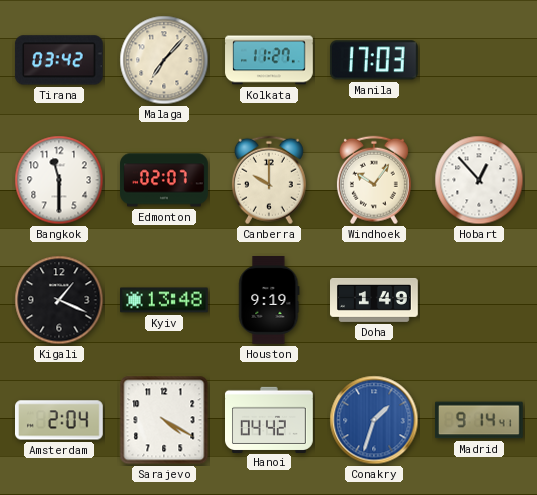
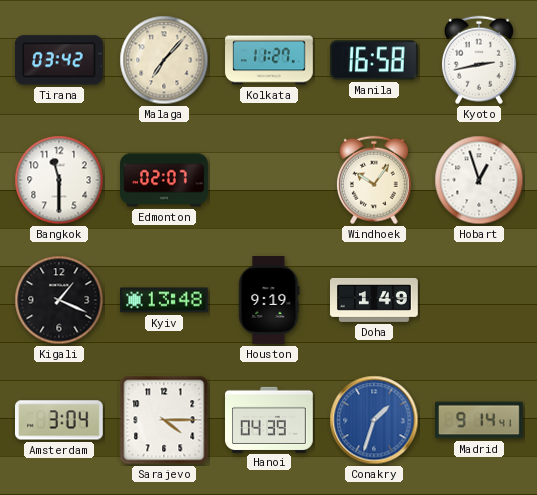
Manila: 17:03 -> 16:58
Kyoto: none -> 2:43
Canberra: 10:00 -> none
Hobart: 12:53 -> 12:57
Amsterdam: 2:04 -> 3:04
Sarajevo: 4:20 -> 4:15
Hanoi: 04:42 -> 04:39
